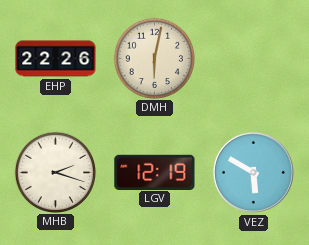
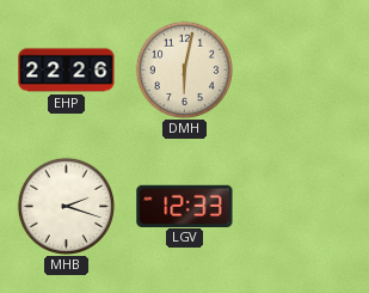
LGV: 12:19 -> 12:33
VEZ: 5:50 -> none
